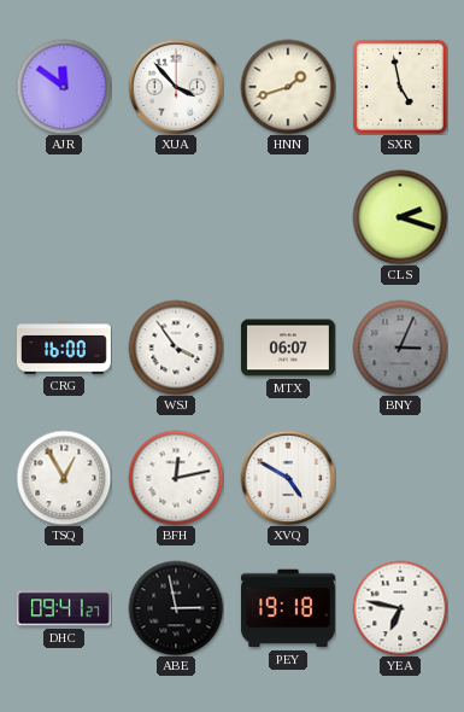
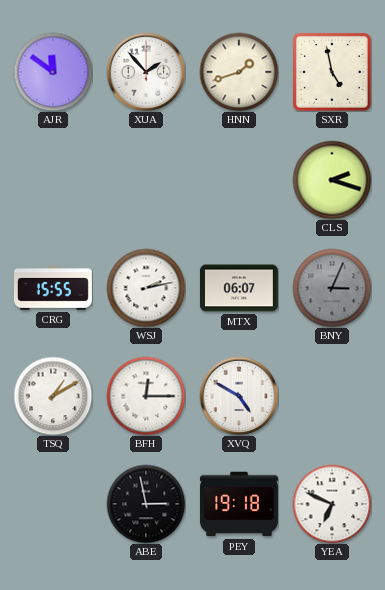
XUA: 3:53 -> 1:53
CRG: 16:00 -> 15:55
WSJ: 3:54 -> 2:13
TSQ: 12:55 -> 1:10
BFH: 12:13 -> 12:15
DHC: 09:41 -> none
YEA: 6:47 -> 6:49
